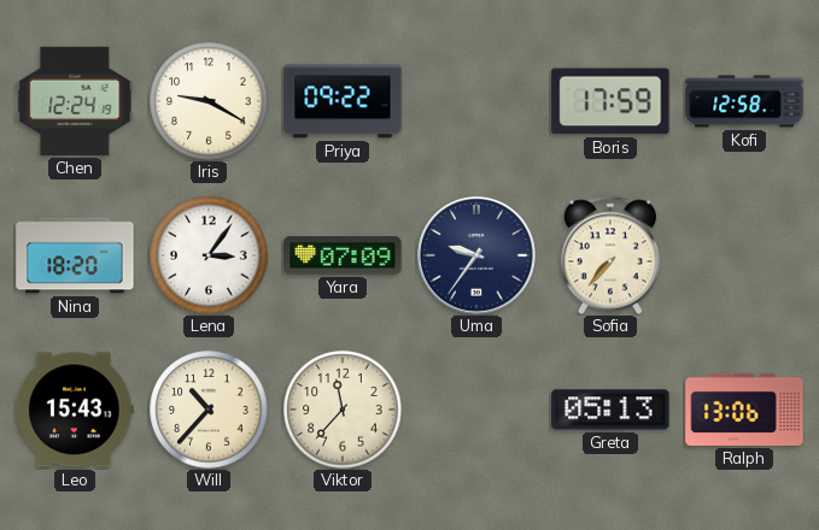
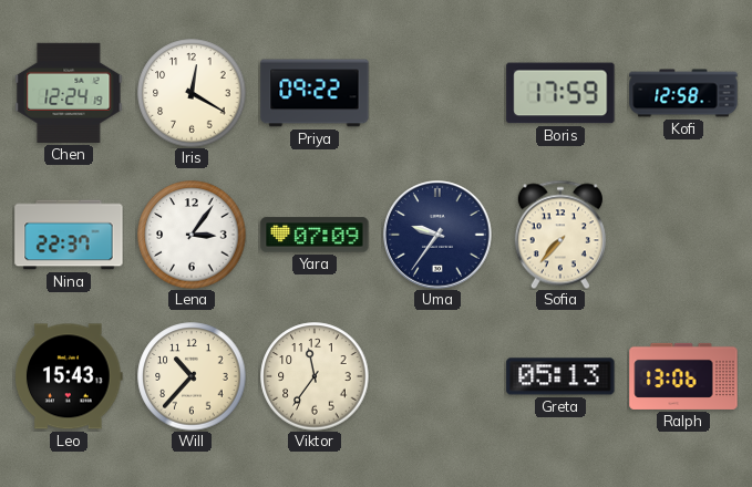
Iris: 9:20 -> 12:20
Nina: 18:20 -> 22:37
Viktor: 11:37 -> 11:36
